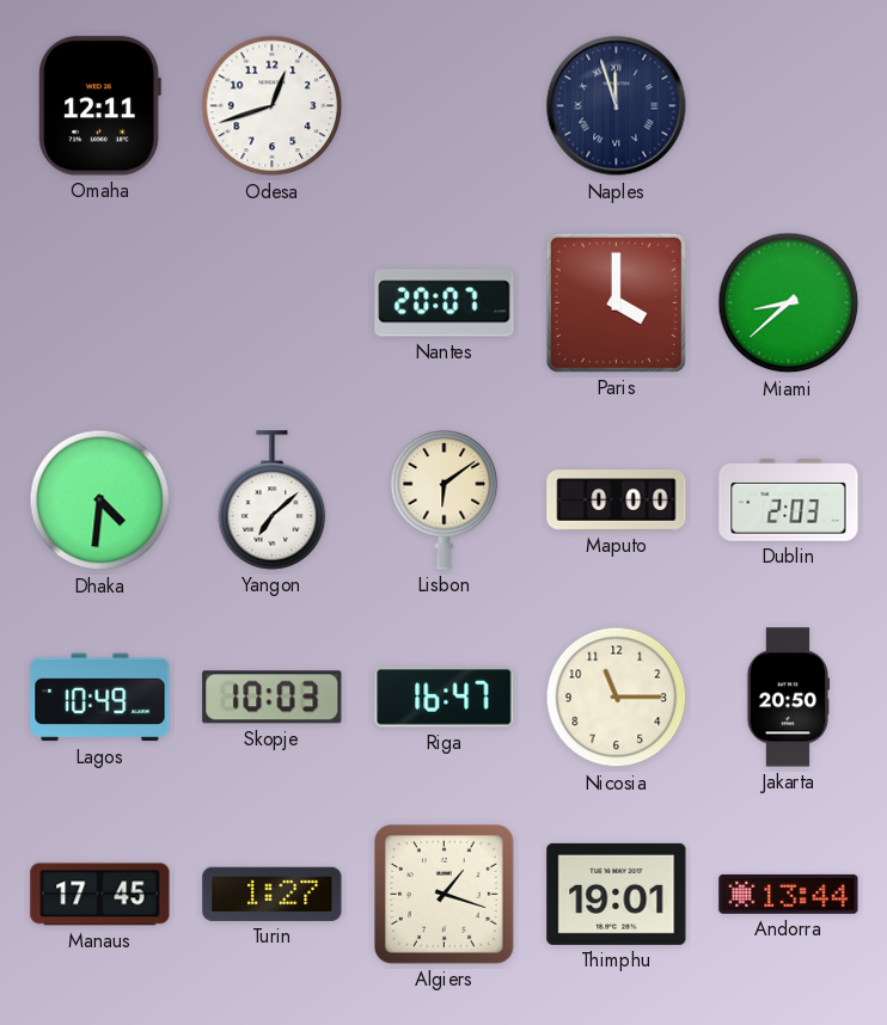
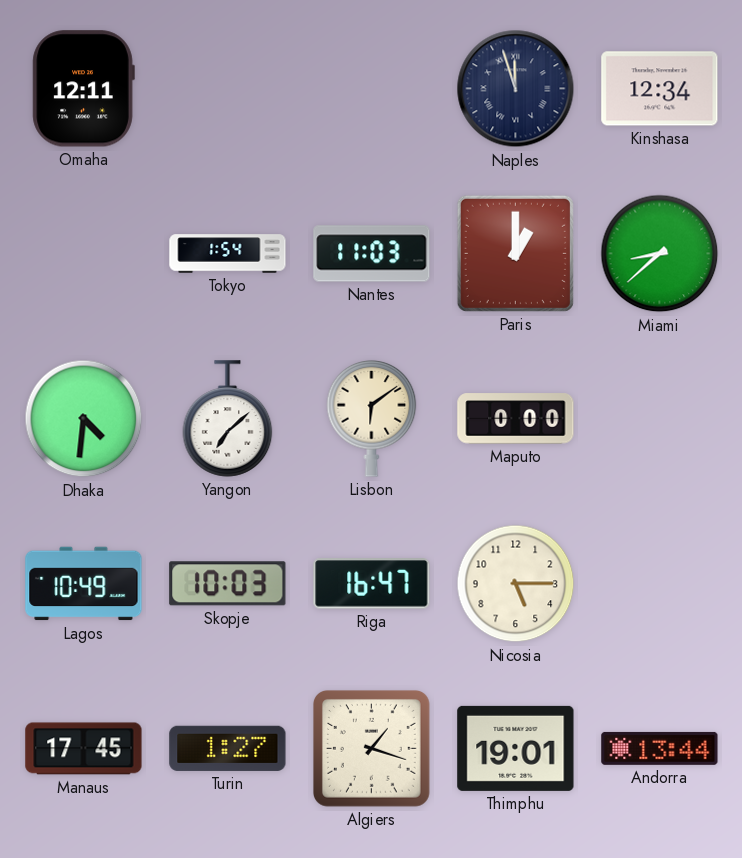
Odesa: 12:42 -> none
Kinshasa: none -> 12:34
Tokyo: none -> 1:54
Nantes: 20:07 -> 11:03
Paris: 4:00 -> 1:00
Dublin: 2:03 -> none
Nicosia: 11:15 -> 5:15
Jakarta: 20:50 -> none
